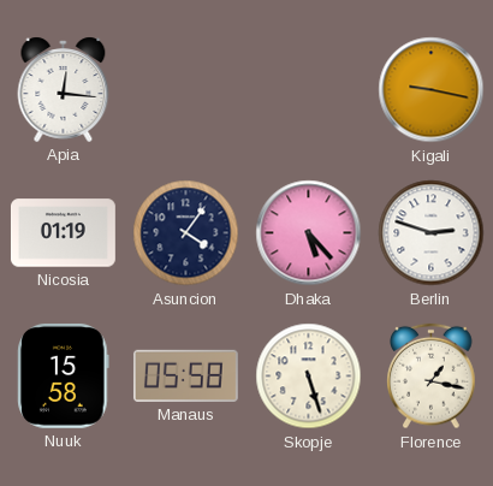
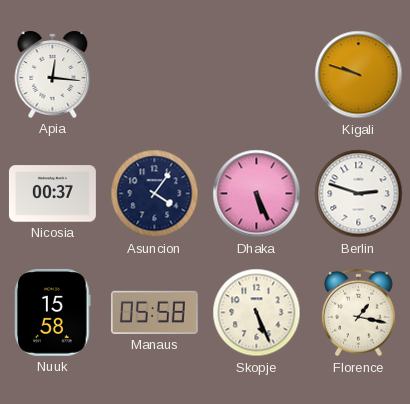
Kigali: 9:17 -> 9:48
Nicosia: 01:19 -> 00:37
Dhaka: 5:23 -> 5:26
Skopje: 5:27 -> 5:26
